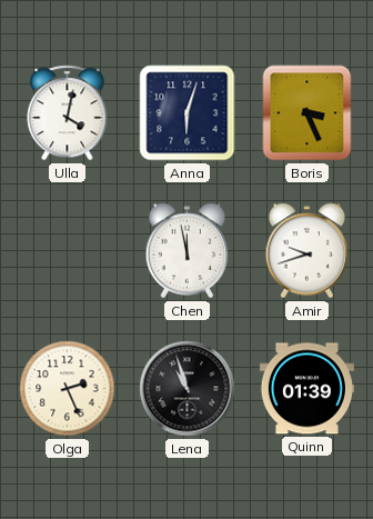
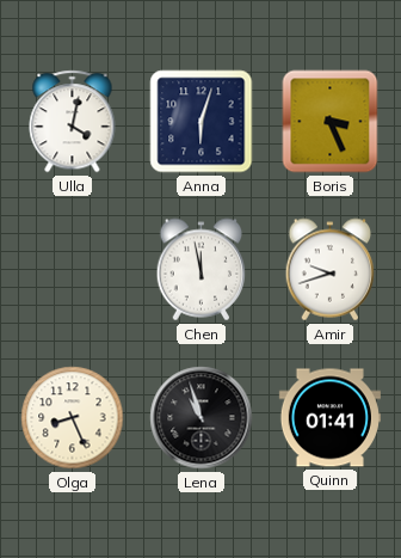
Olga: 2:26 -> 8:26
Quinn: 01:39 -> 01:41
